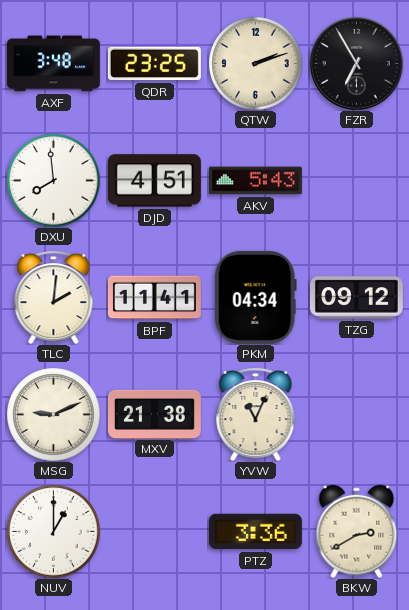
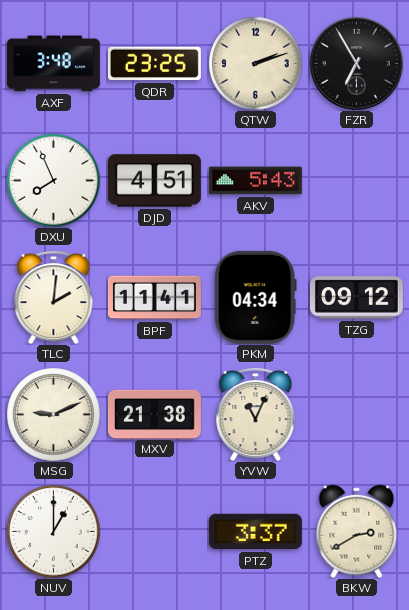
DXU: 7:59 -> 7:56
PTZ: 3:36 -> 3:37
